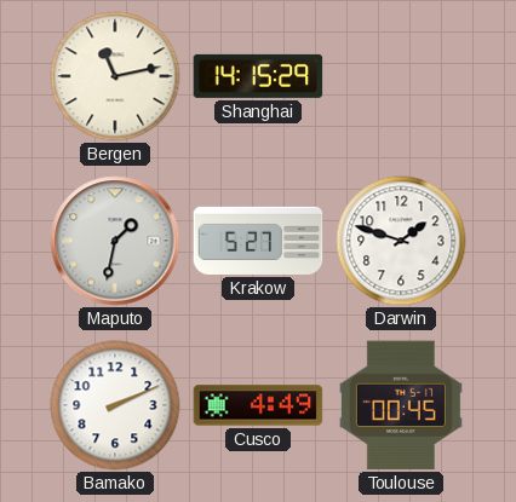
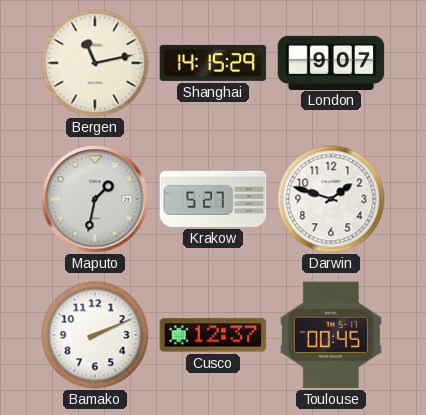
London: none -> 9:07
Cusco: 4:49 -> 12:37
